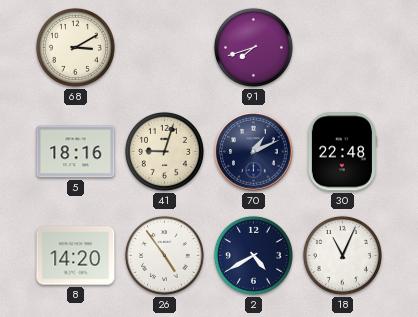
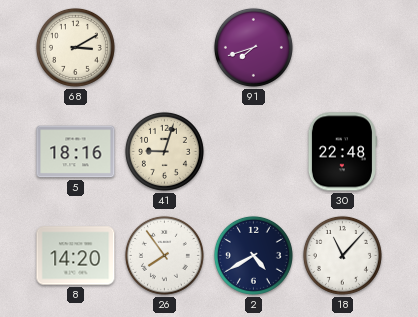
70: 1:11 -> none
26: 4:54 -> 7:54
18: 11:04 -> 11:07
